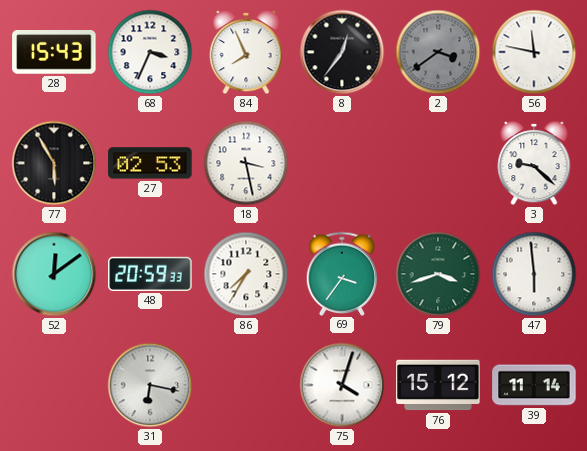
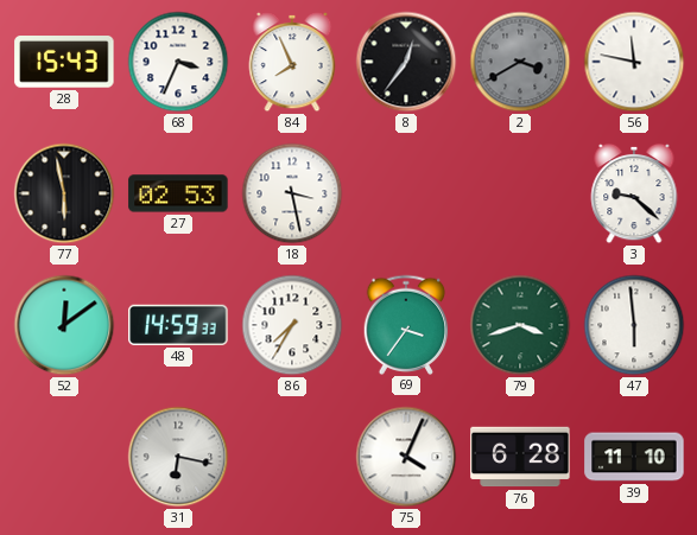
2: 3:39 -> 3:40
77: 5:55 -> 5:58
48: 20:59 -> 14:59
75: 4:03 -> 4:04
76: 15:12 -> 6:28
39: 11:14 -> 11:10
